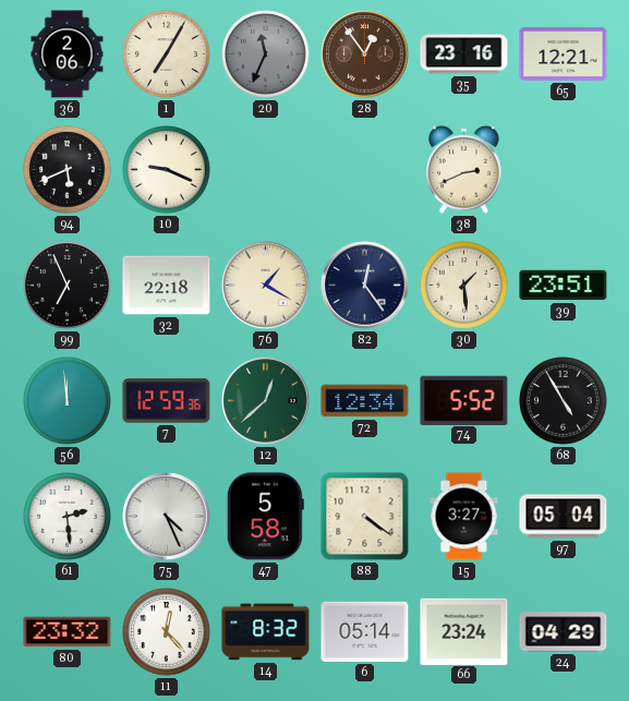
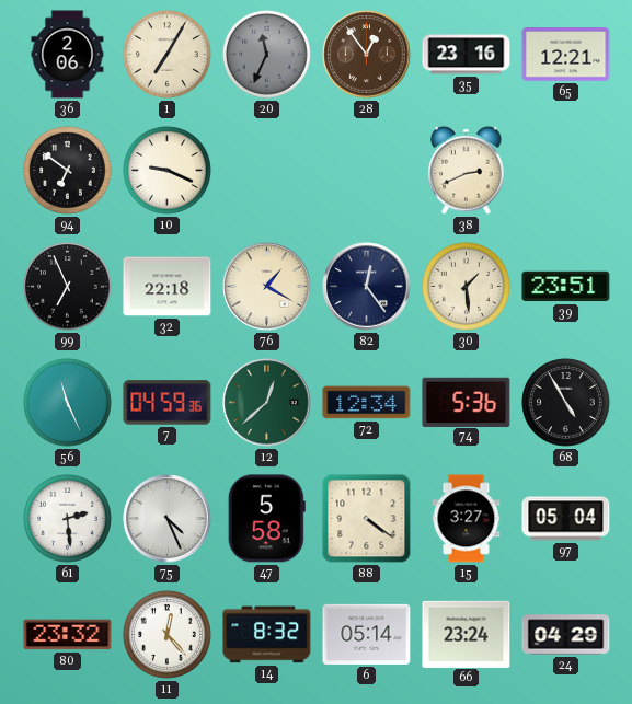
94: 5:41 -> 6:51
56: 11:59 -> 11:26
7: 12:59 -> 04:59
74: 5:52 -> 5:36
